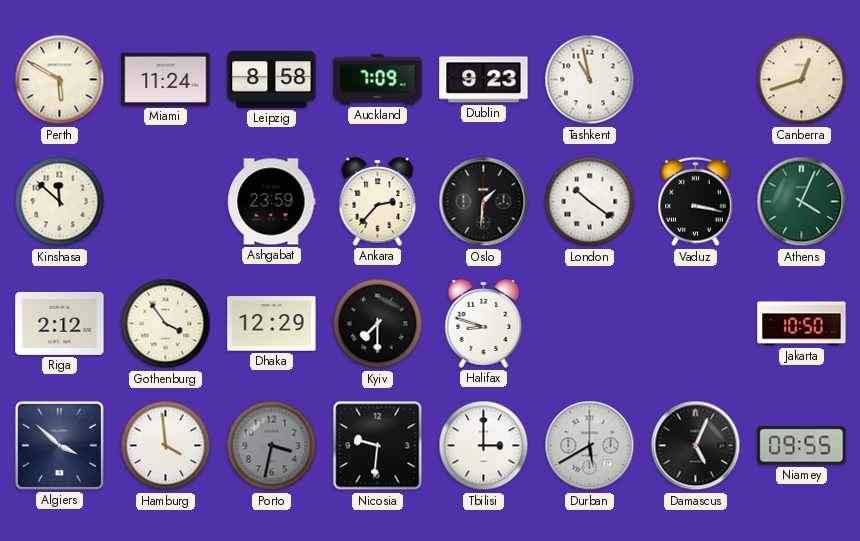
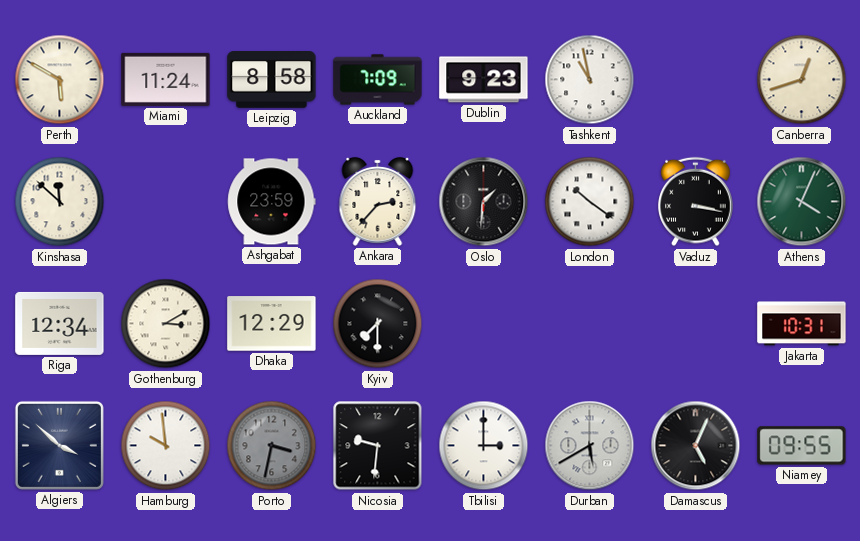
Riga: 2:12 -> 12:34
Gothenburg: 3:54 -> 3:10
Halifax: 8:48 -> none
Jakarta: 10:50 -> 10:31
Hamburg: 3:59 -> 9:59
